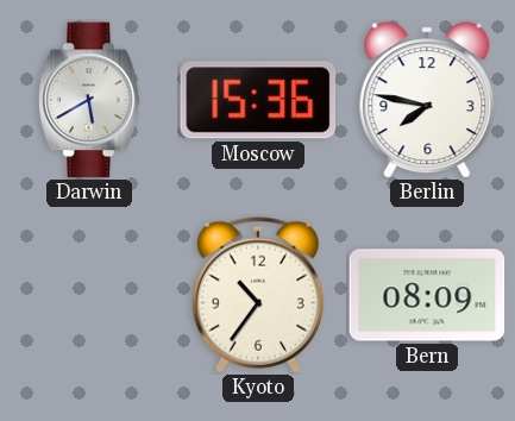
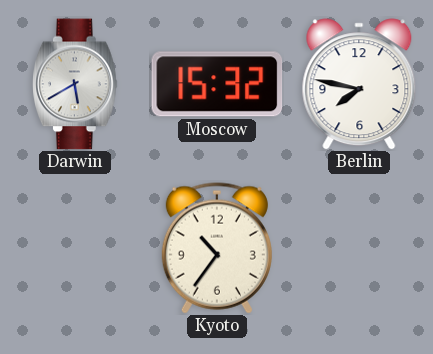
Moscow: 15:36 -> 15:32
Bern: 08:09 -> none
